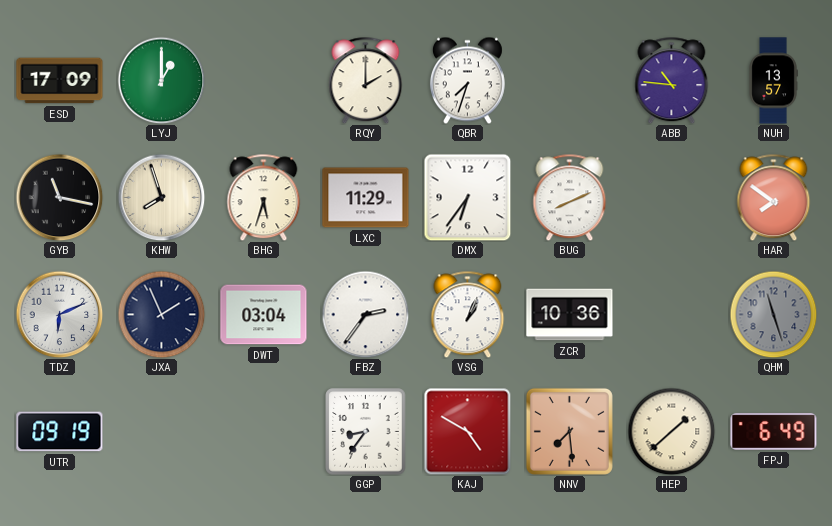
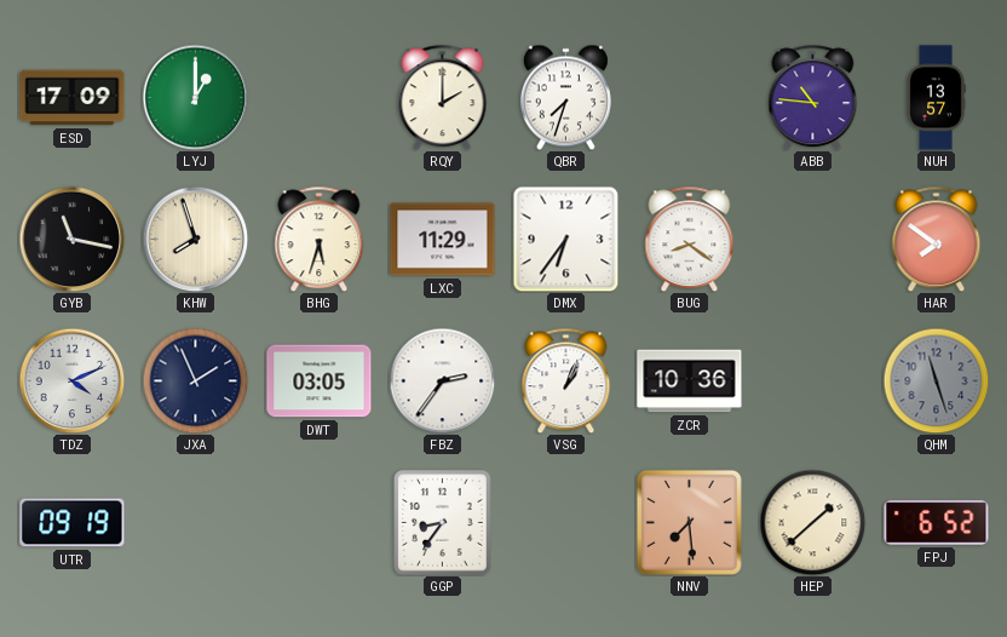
BUG: 8:11 -> 8:21
TDZ: 6:11 -> 4:11
DWT: 03:04 -> 03:05
KAJ: 4:50 -> none
FPJ: 6:49 -> 6:52
